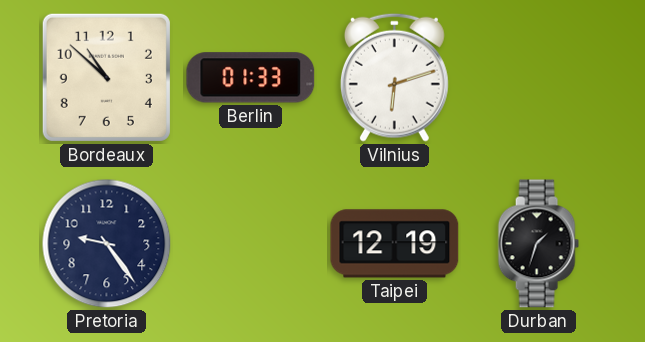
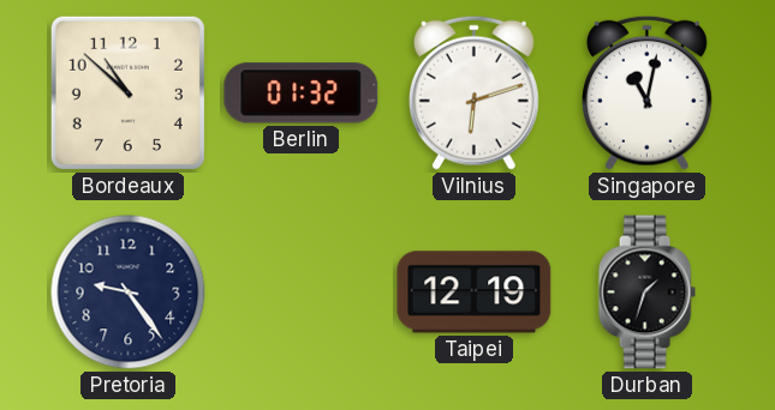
Berlin: 01:33 -> 01:32
Singapore: none -> 11:02
